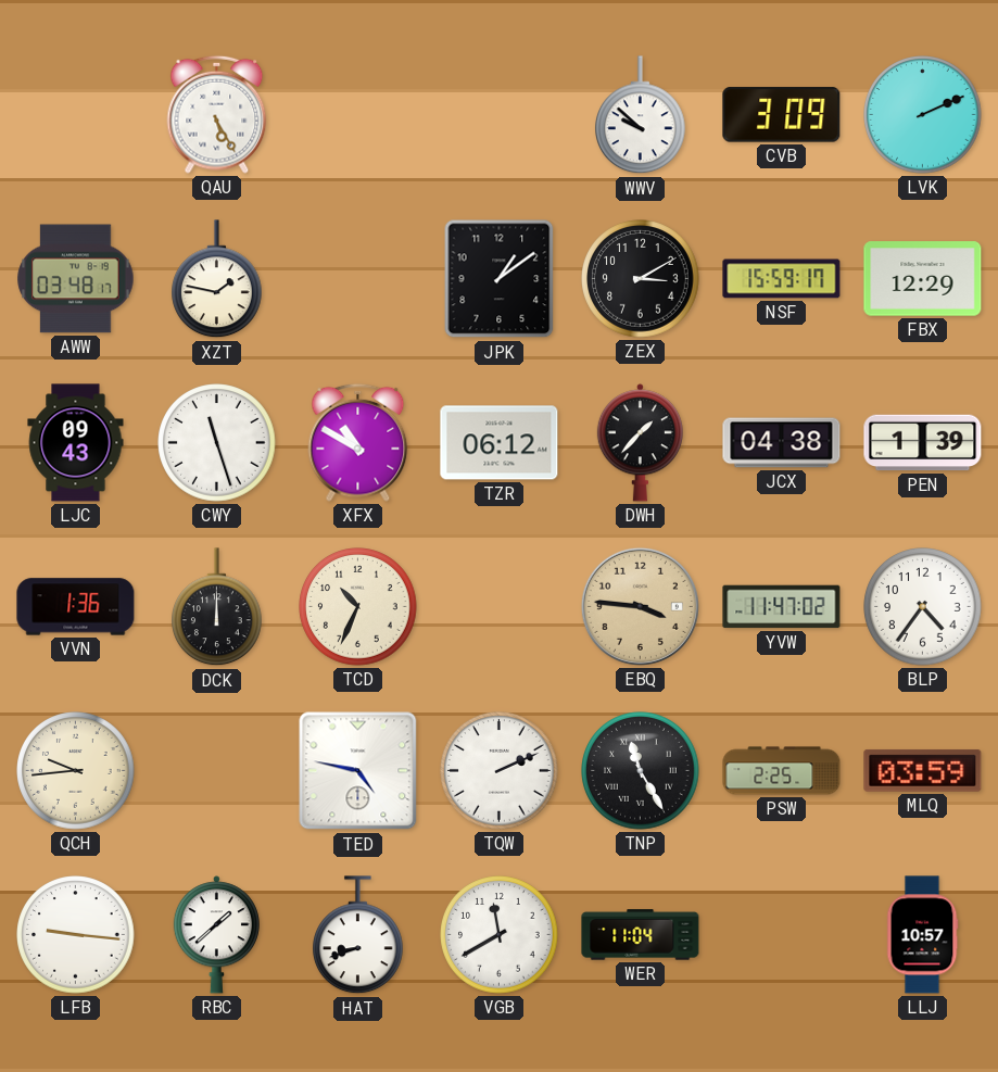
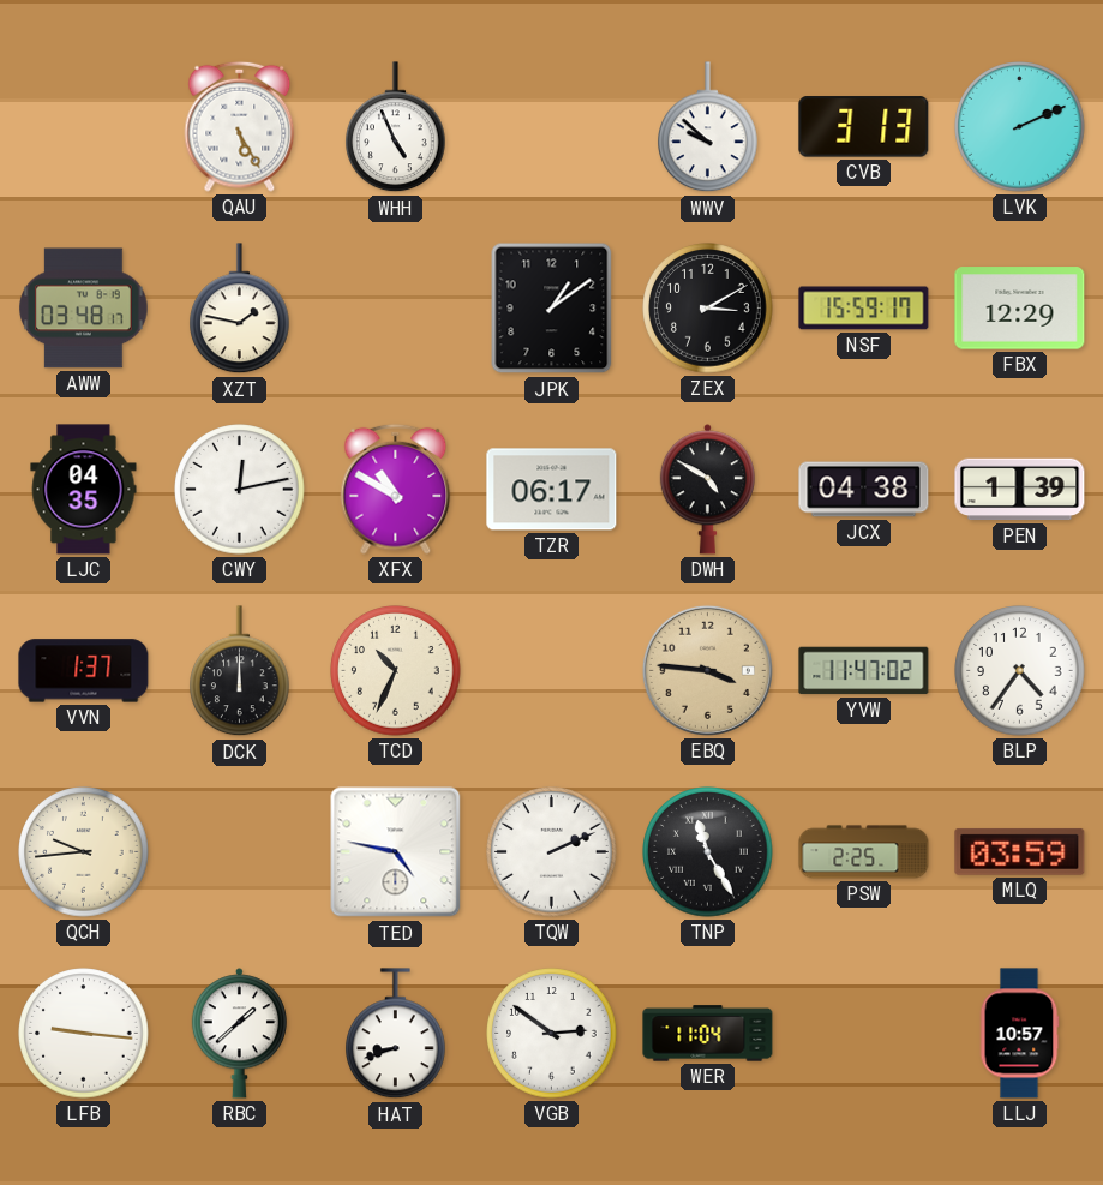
WHH: none -> 4:56
CVB: 3:09 -> 3:13
LJC: 09:43 -> 04:35
CWY: 11:27 -> 12:13
TZR: 06:12 -> 06:17
DWH: 1:37 -> 4:50
VVN: 1:36 -> 1:37
VGB: 11:40 -> 2:51
